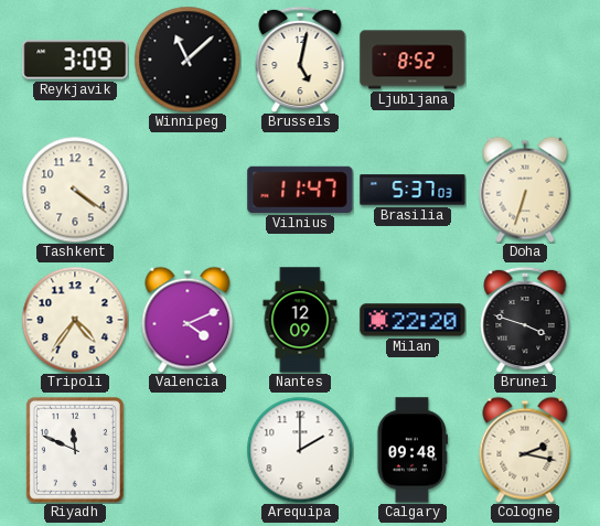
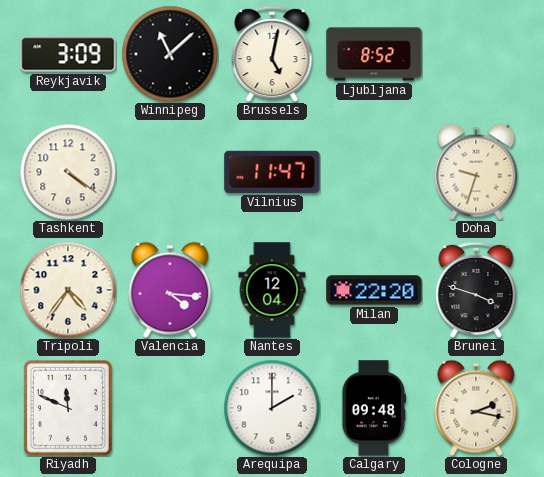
Brasilia: 5:37 -> none
Doha: 6:33 -> 9:33
Valencia: 4:11 -> 4:16
Nantes: 12:09 -> 12:04
